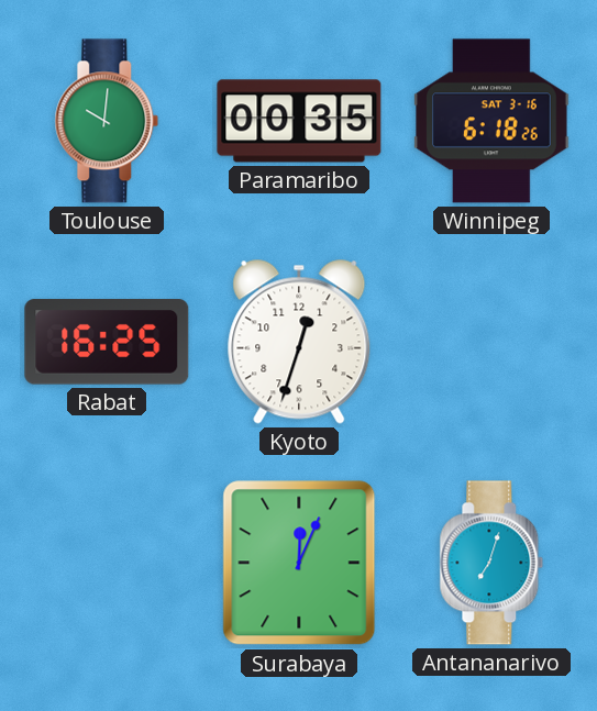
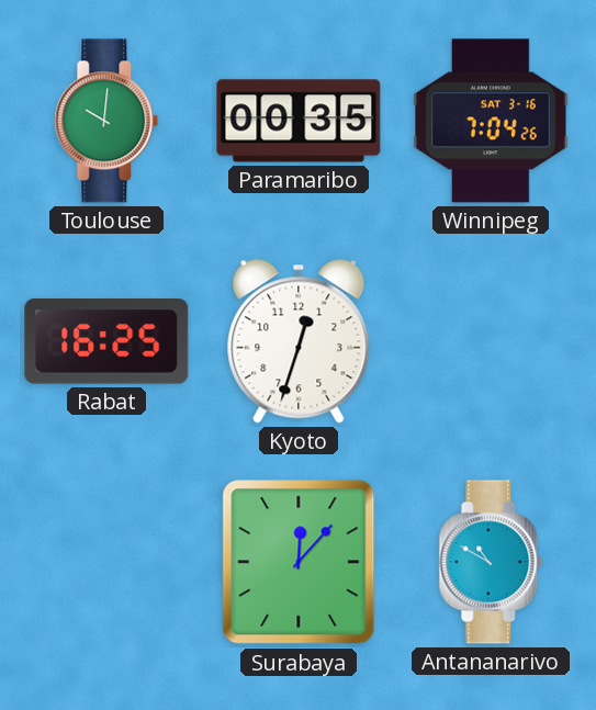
Winnipeg: 6:18 -> 7:04
Surabaya: 12:04 -> 12:07
Antananarivo: 7:03 -> 10:50
